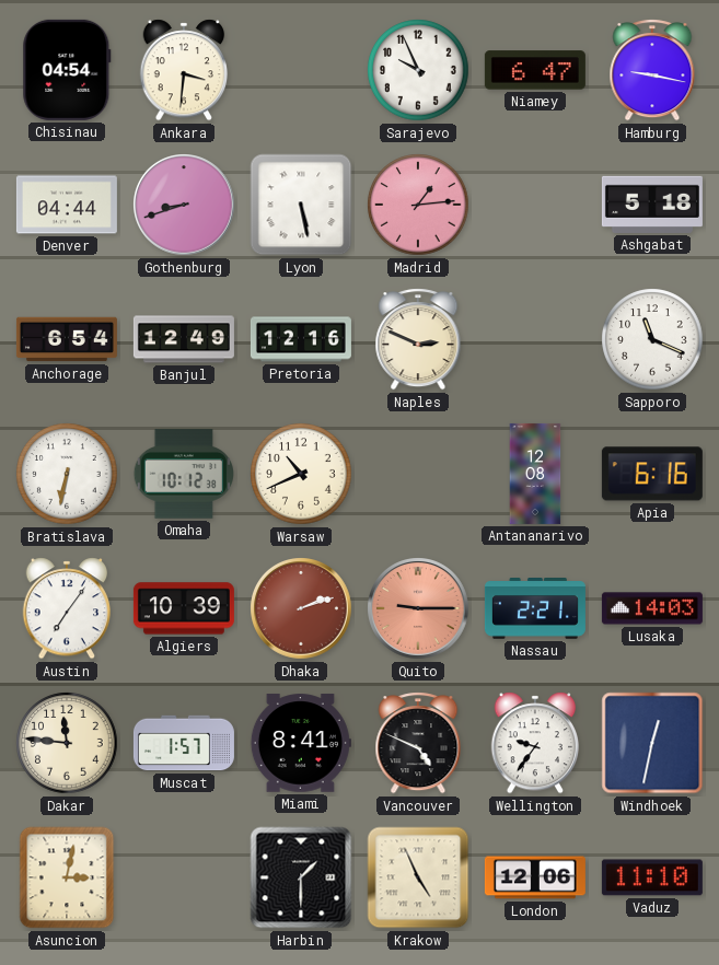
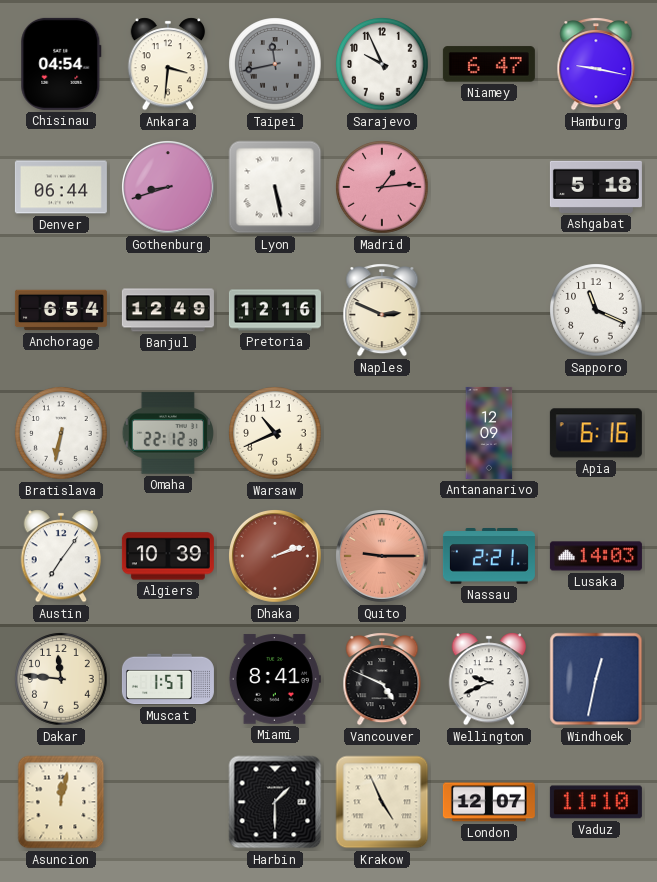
Taipei: none -> 11:43
Denver: 04:44 -> 06:44
Omaha: 10:12 -> 22:12
Antananarivo: 12:08 -> 12:09
Wellington: 9:36 -> 9:41
Asuncion: 3:02 -> 12:02
London: 12:06 -> 12:07
